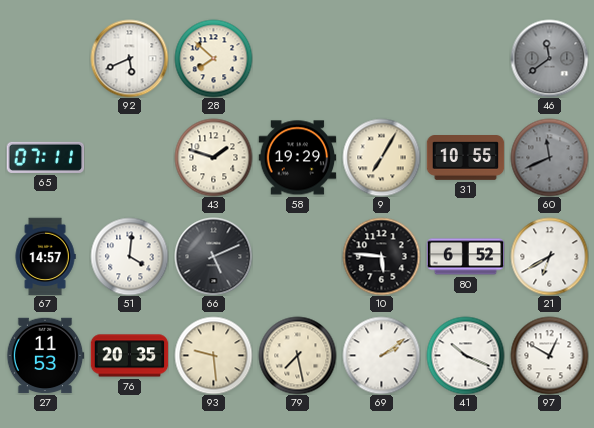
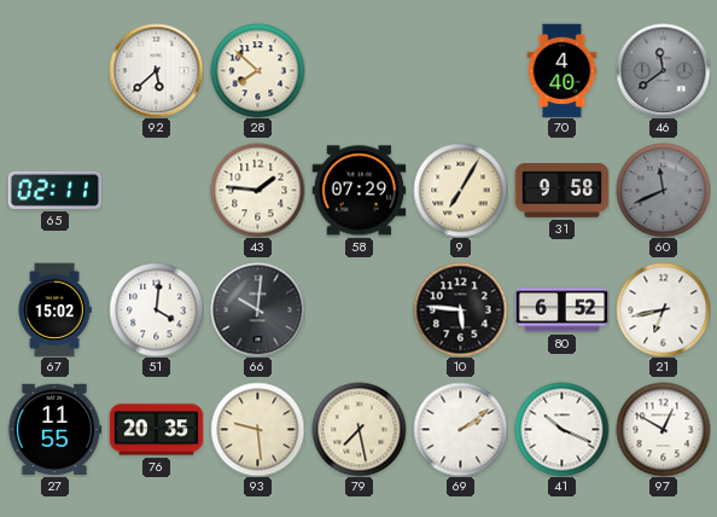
92: 5:41 -> 5:38
70: none -> 4:40
65: 07:11 -> 02:11
43: 1:48 -> 1:46
58: 19:29 -> 07:29
31: 10:55 -> 9:58
67: 14:57 -> 15:02
66: 5:11 -> 10:01
21: 6:40 -> 6:43
27: 11:53 -> 11:55
